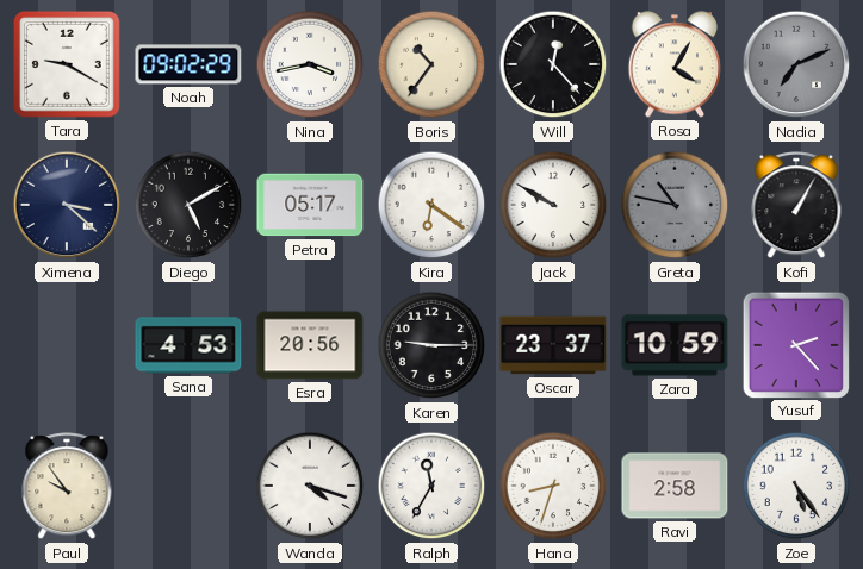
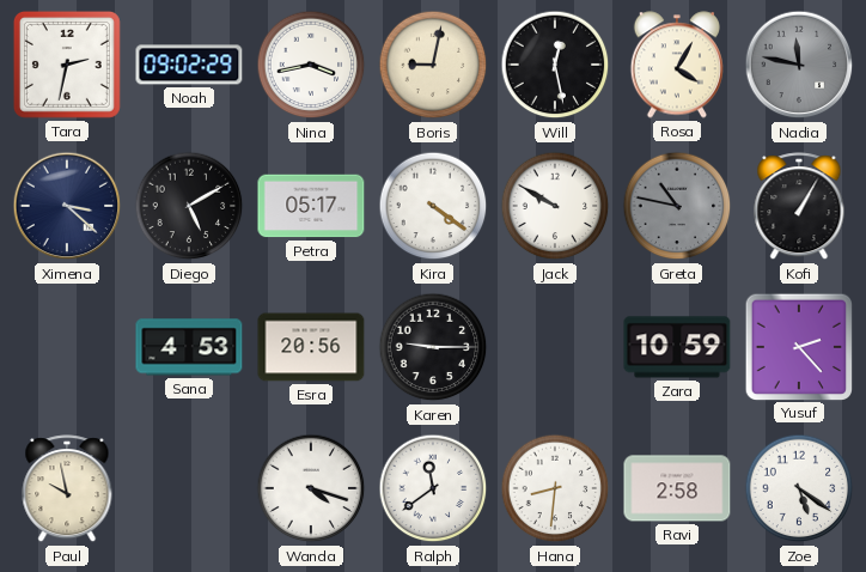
Tara: 9:20 -> 2:32
Boris: 10:36 -> 9:02
Will: 12:23 -> 12:28
Nadia: 7:11 -> 11:47
Kira: 6:21 -> 4:21
Oscar: 23:37 -> none
Paul: 9:54 -> 9:58
Ralph: 11:35 -> 11:39
Hana: 8:33 -> 8:31
Zoe: 5:24 -> 5:21
